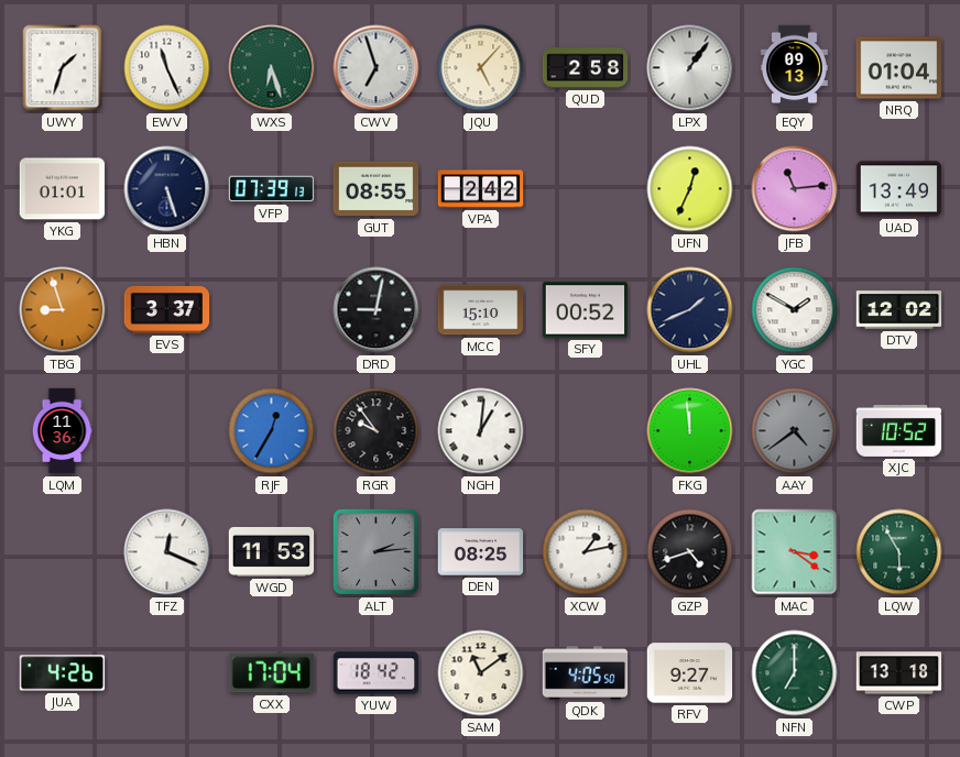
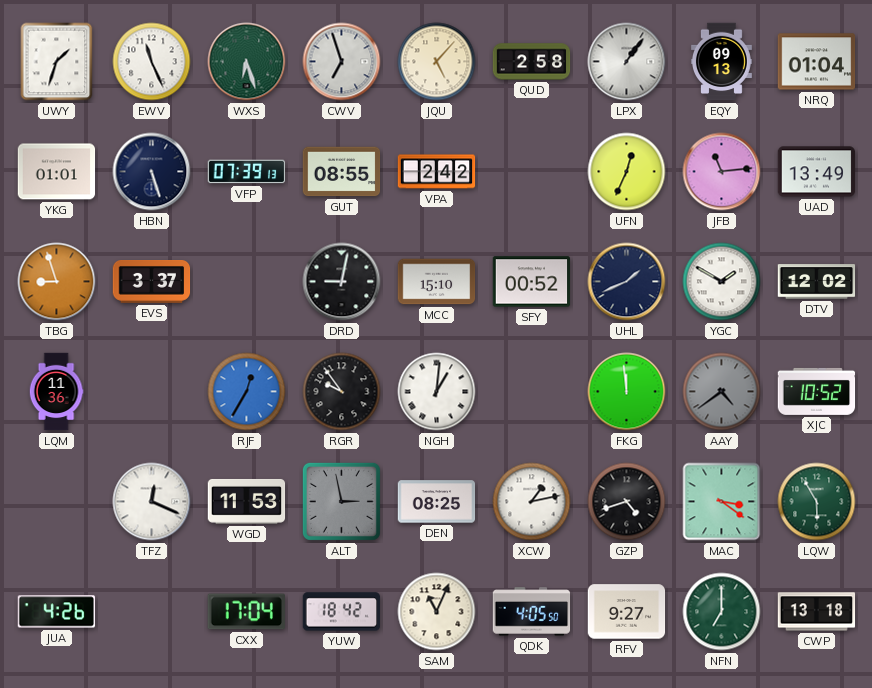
ALT: 2:14 -> 2:58
SAM: 11:09 -> 11:04
